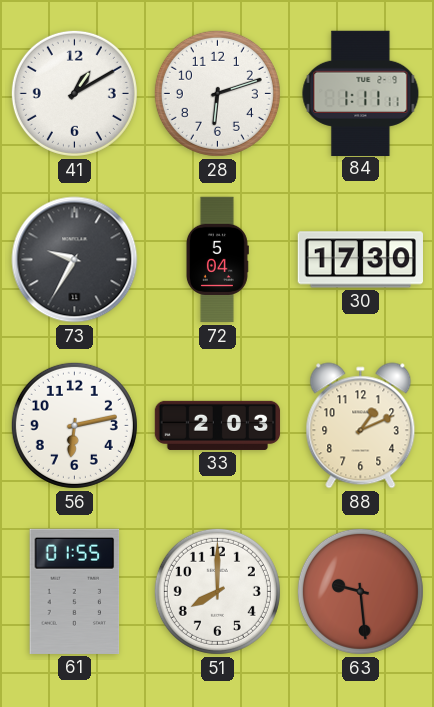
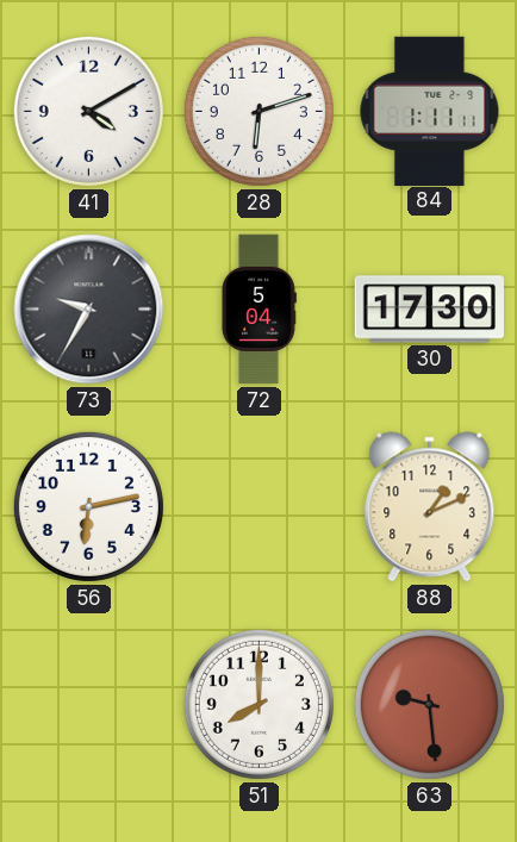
41: 1:10 -> 4:10
33: 2:03 -> none
61: 01:55 -> none
